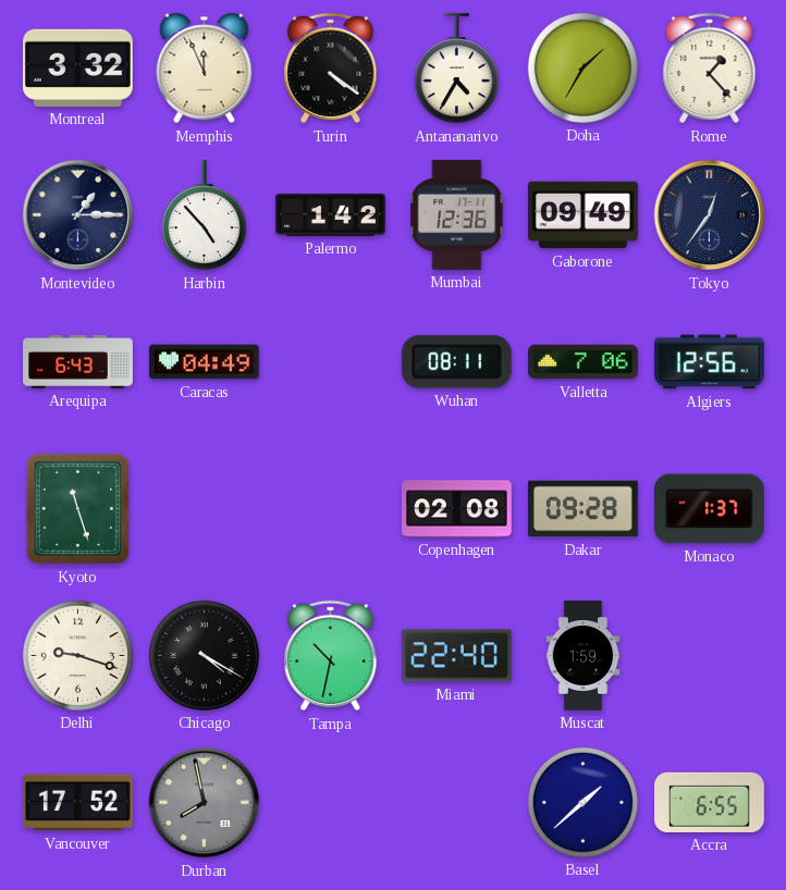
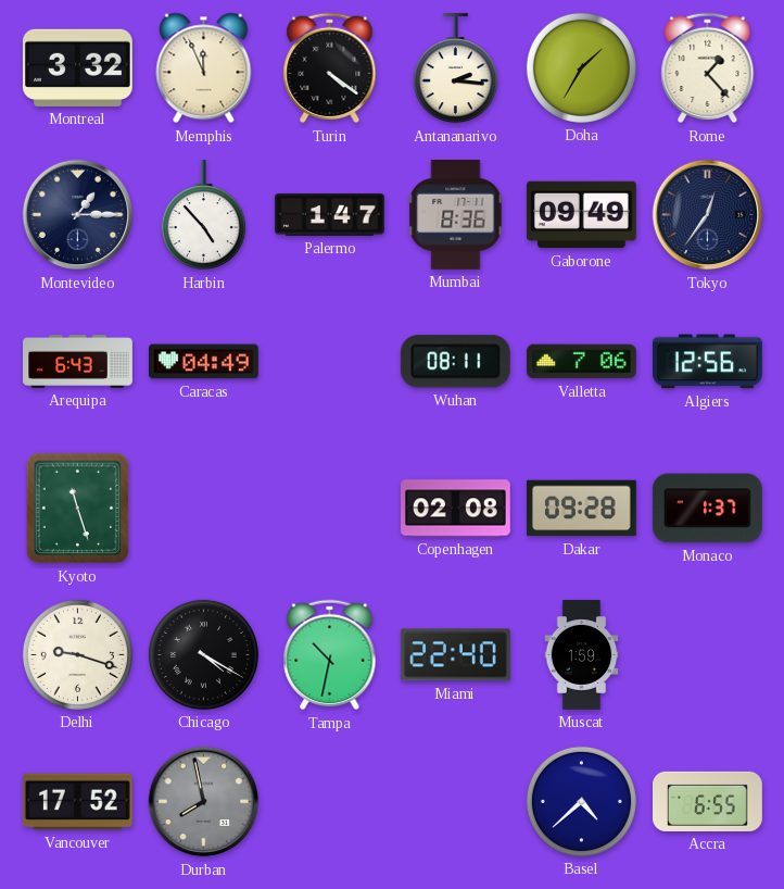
Antananarivo: 4:35 -> 2:16
Palermo: 1:42 -> 1:47
Mumbai: 12:36 -> 8:36
Basel: 1:38 -> 4:38
